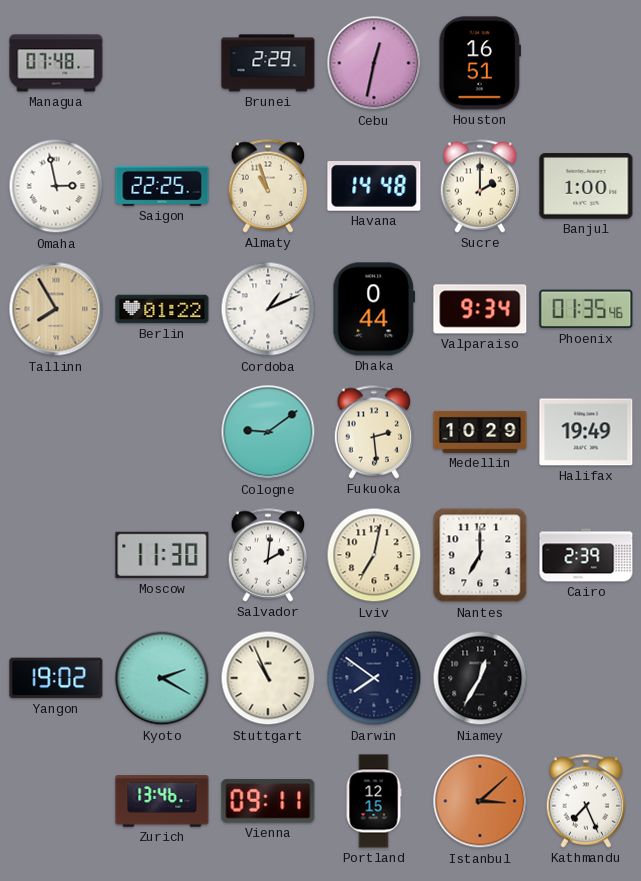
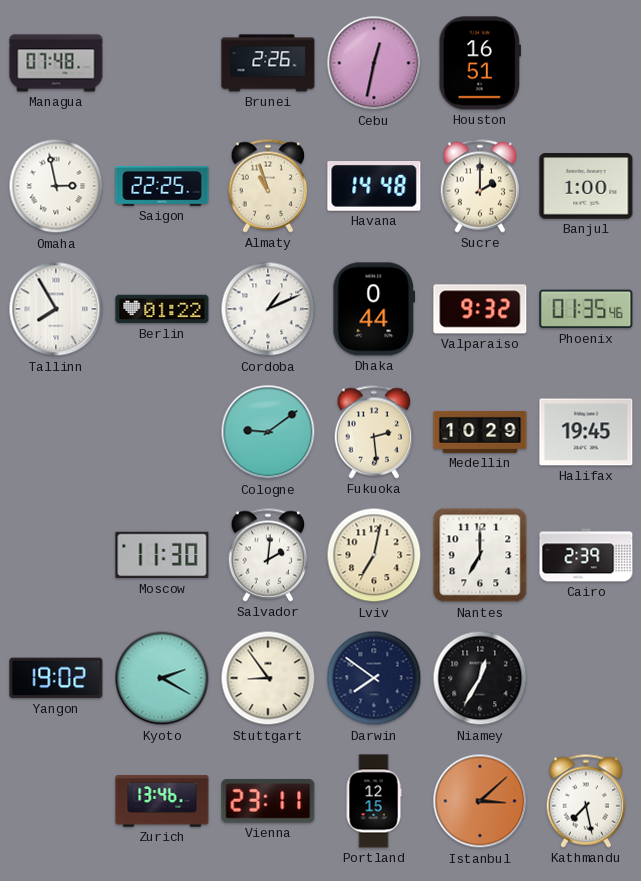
Brunei: 2:29 -> 2:26
Tallinn dial: champagne -> white
Valparaiso: 9:34 -> 9:32
Halifax: 19:49 -> 19:45
Stuttgart: 10:56 -> 8:54
Vienna: 09:11 -> 23:11
Kathmandu: 7:26 -> 7:28
